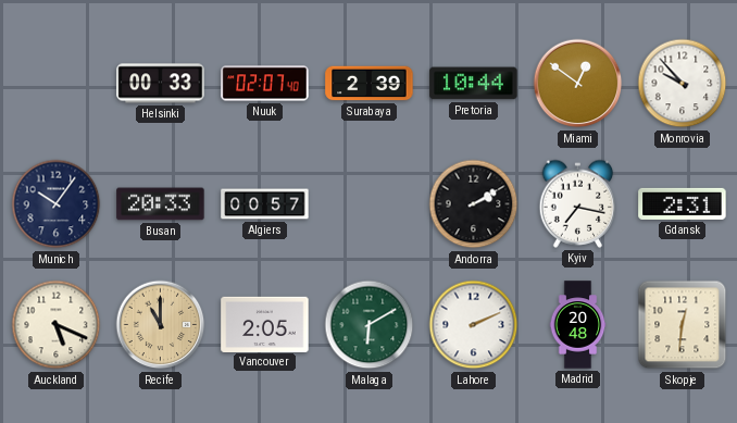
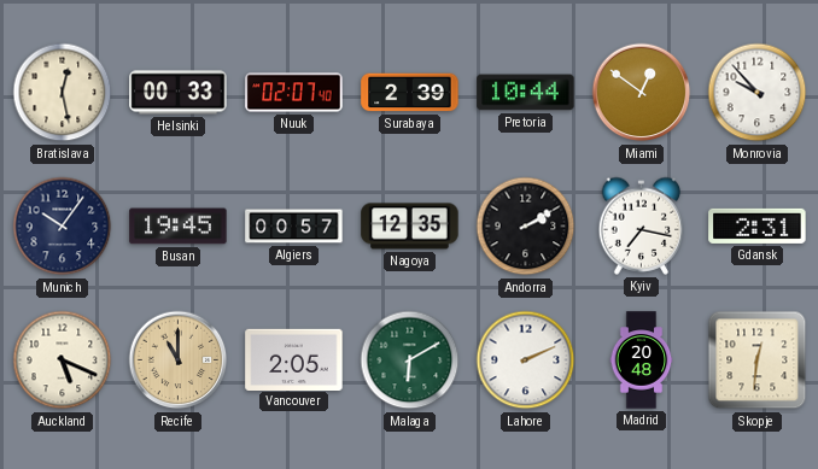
Bratislava: none -> 12:28
Busan: 20:33 -> 19:45
Nagoya: none -> 12:35
